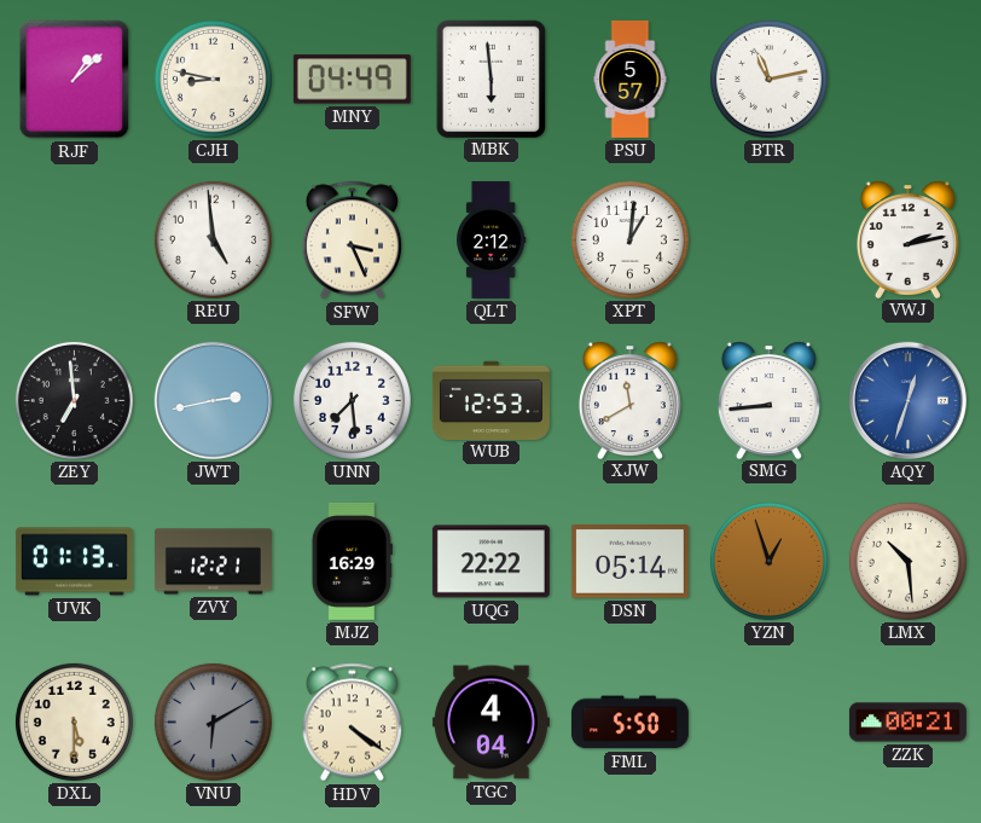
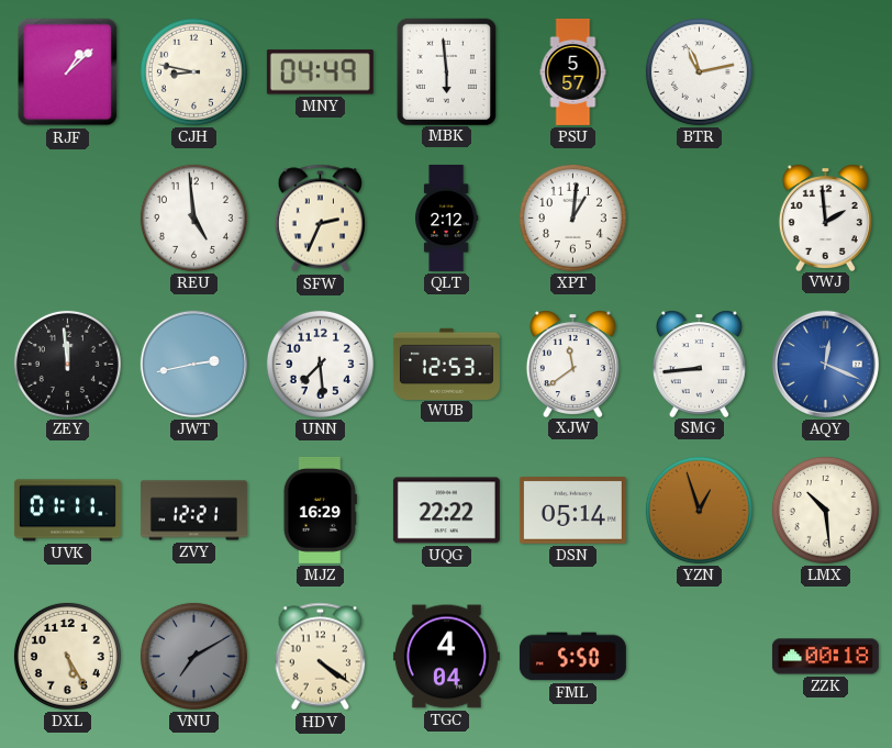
SFW: 3:26 -> 2:34
VWJ: 2:13 -> 1:59
ZEY: 6:59 -> 11:59
XJW: 11:40 -> 11:39
AQY: 12:33 -> 12:19
UVK: 01:13 -> 01:11
DXL: 5:30 -> 5:25
VNU: 6:10 -> 7:10
ZZK: 00:21 -> 00:18
